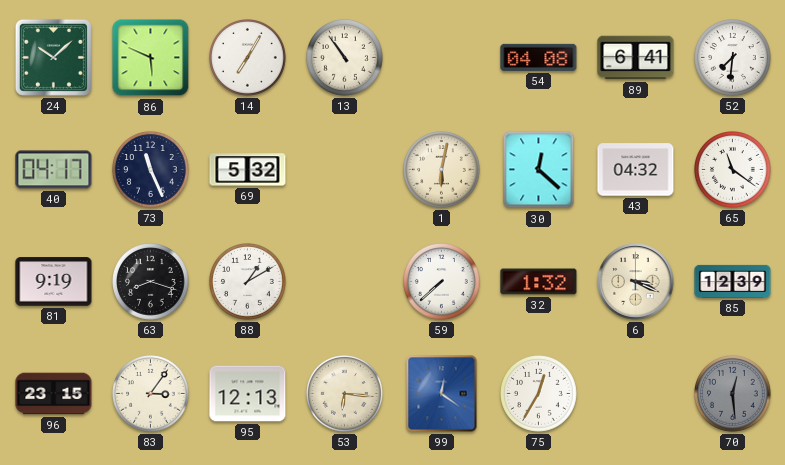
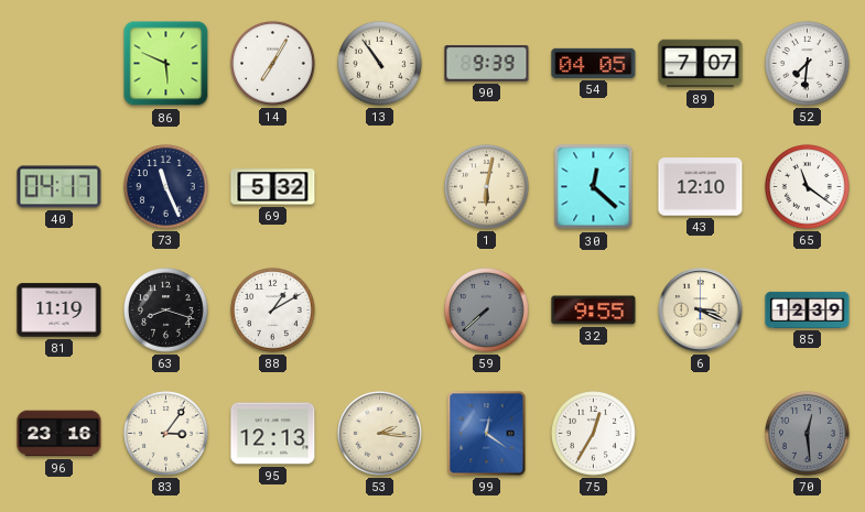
24: 10:08 -> none
90: none -> 9:39
54: 04:08 -> 04:05
89: 6:41 -> 7:07
43: 04:32 -> 12:10
81: 9:19 -> 11:19
59 dial: white -> grey
32: 1:32 -> 9:55
96: 23:15 -> 23:16
53: 6:16 -> 2:16
